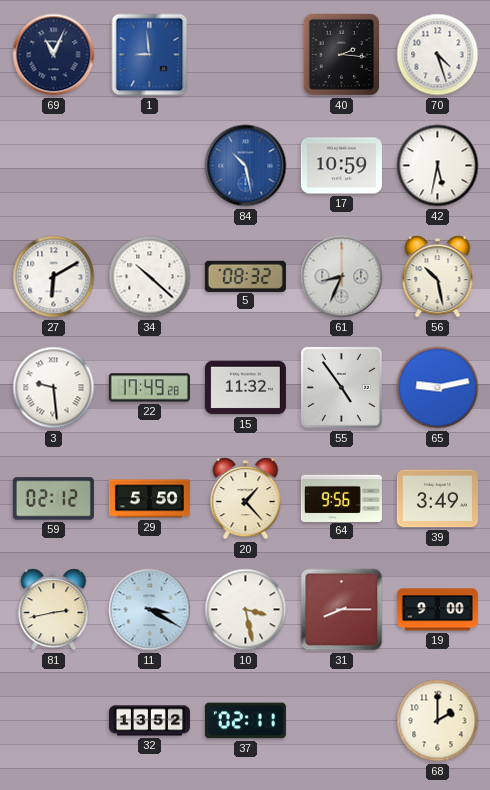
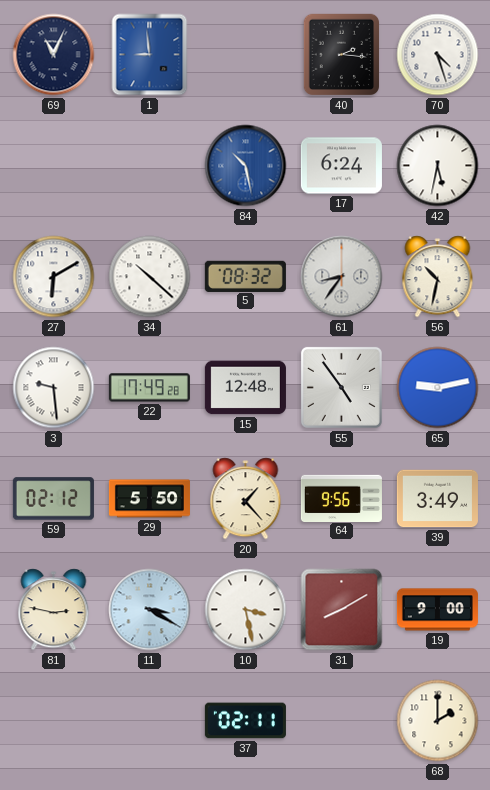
17: 10:59 -> 6:24
61: 8:34 -> 8:36
56: 10:28 -> 10:32
15: 11:32 -> 12:48
81: 2:43 -> 2:47
31: 8:15 -> 8:10
32: 13:52 -> none
